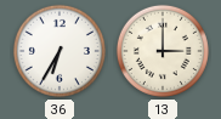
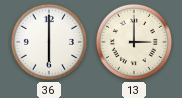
36: 6:35 -> 6:00
